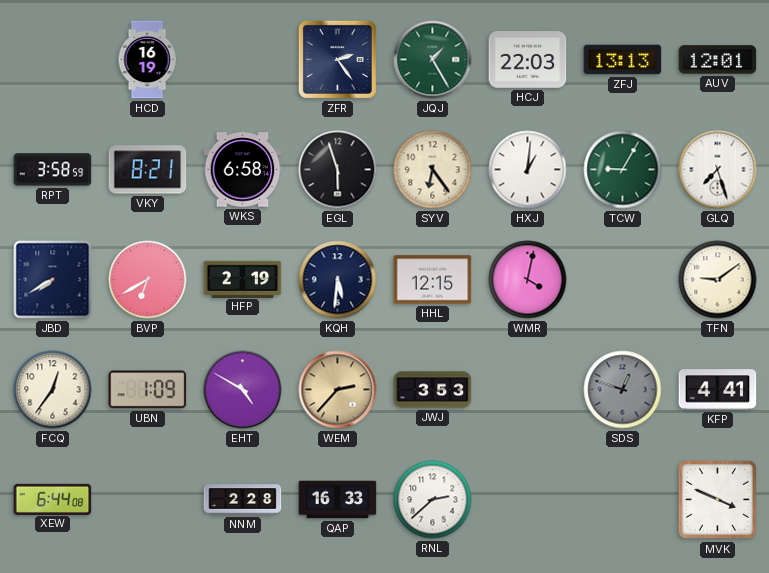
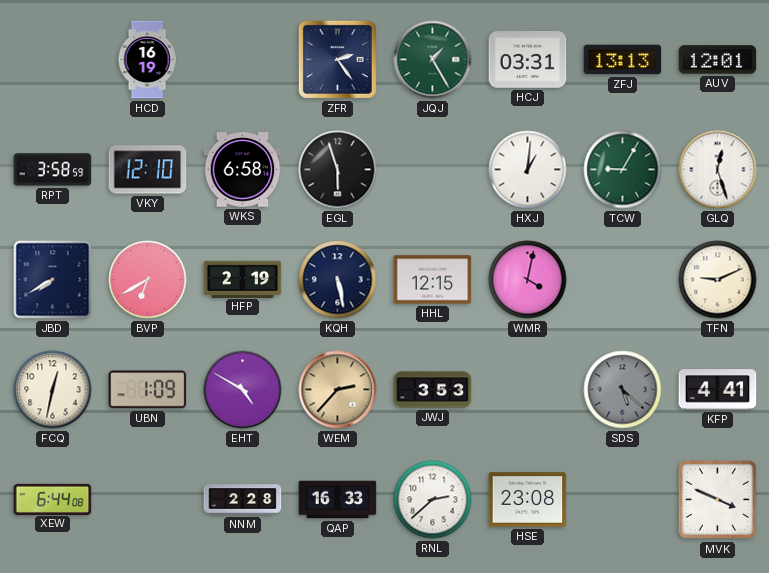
HCJ: 22:03 -> 03:31
VKY: 8:21 -> 12:10
SYV: 6:24 -> none
GLQ: 7:27 -> 12:27
KQH: 5:31 -> 5:28
TFN: 9:09 -> 9:11
FCQ: 12:36 -> 12:32
SDS: 12:48 -> 5:22
HSE: none -> 23:08
